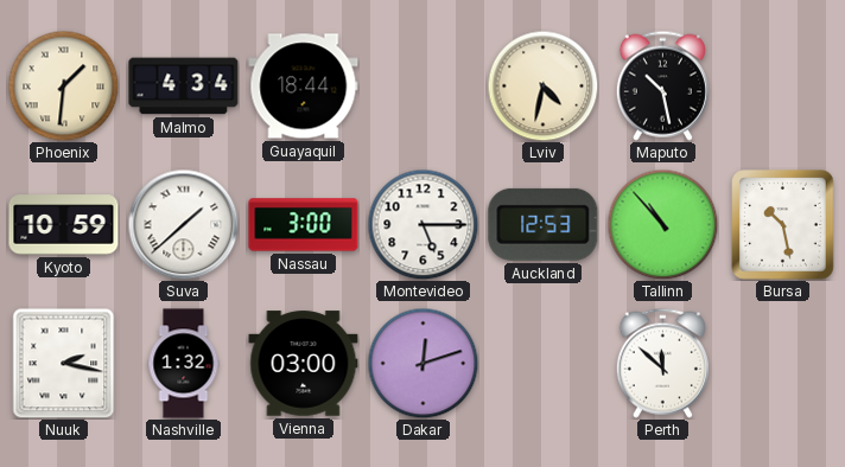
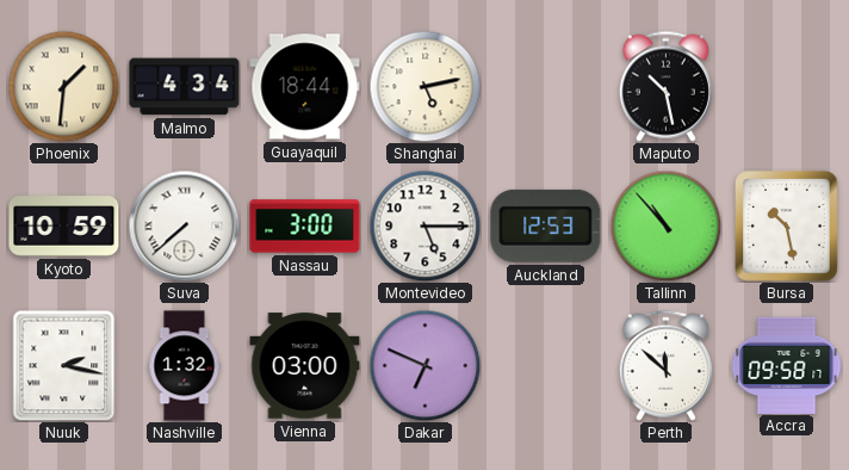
Shanghai: none -> 5:13
Lviv: 4:32 -> none
Suva: 1:38 -> 7:38
Dakar: 12:12 -> 6:49
Accra: none -> 09:58
